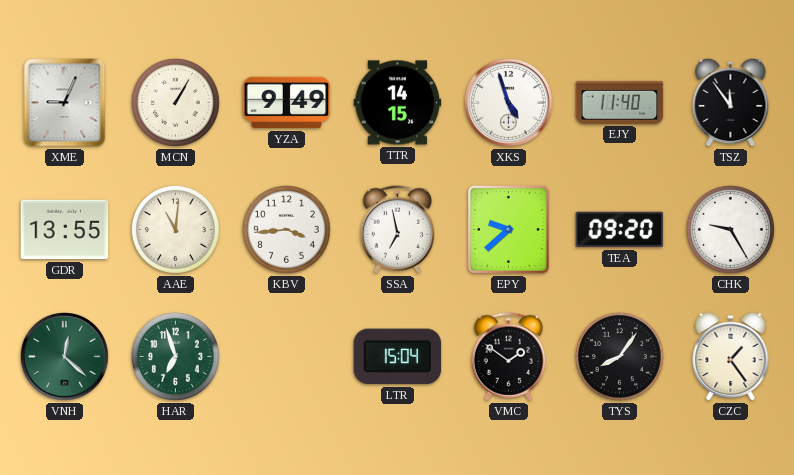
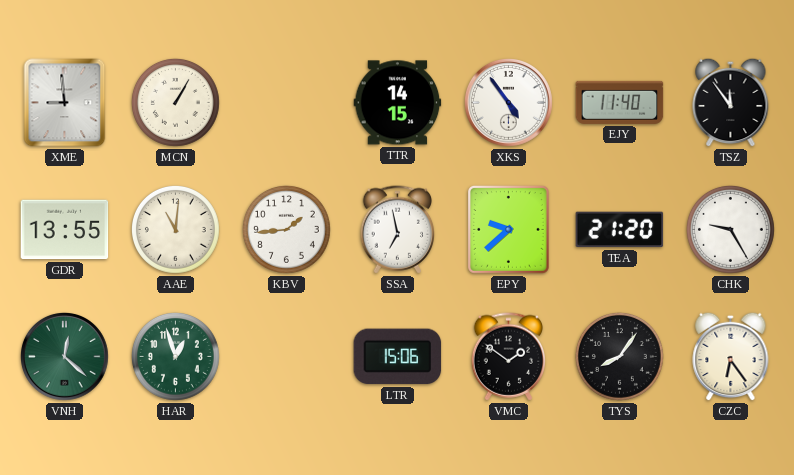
XME: 9:04 -> 8:59
YZA: 9:49 -> none
XKS: 4:57 -> 4:54
KBV: 3:44 -> 1:44
TEA: 09:20 -> 21:20
HAR: 6:57 -> 12:57
LTR: 15:04 -> 15:06
CZC: 1:24 -> 6:24
